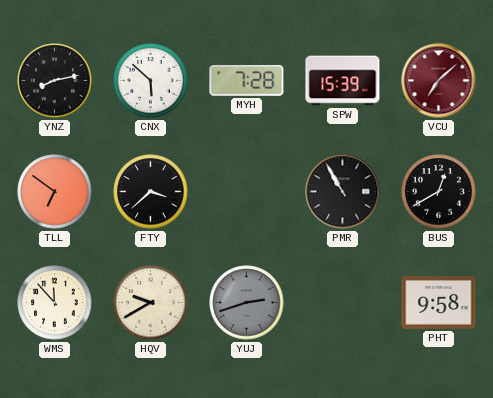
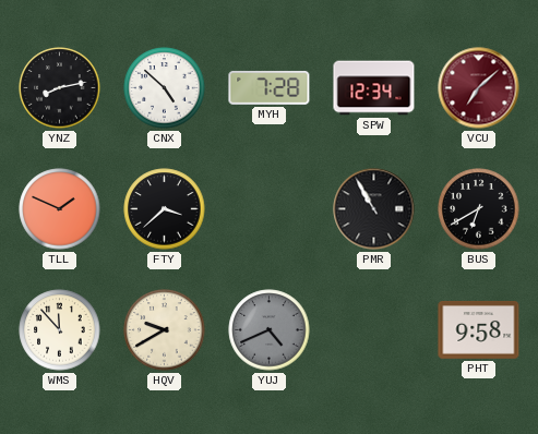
CNX: 5:52 -> 4:52
SPW: 15:39 -> 12:34
TLL: 6:51 -> 1:49
BUS: 12:40 -> 6:40
YUJ: 2:42 -> 4:41
